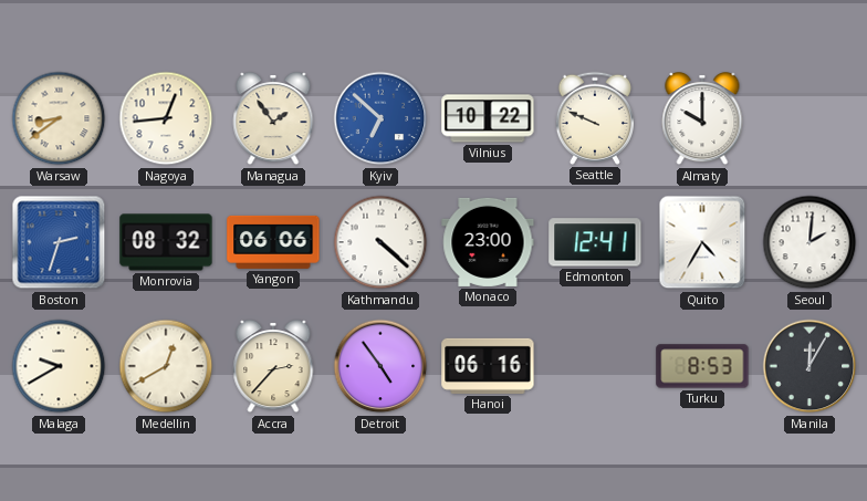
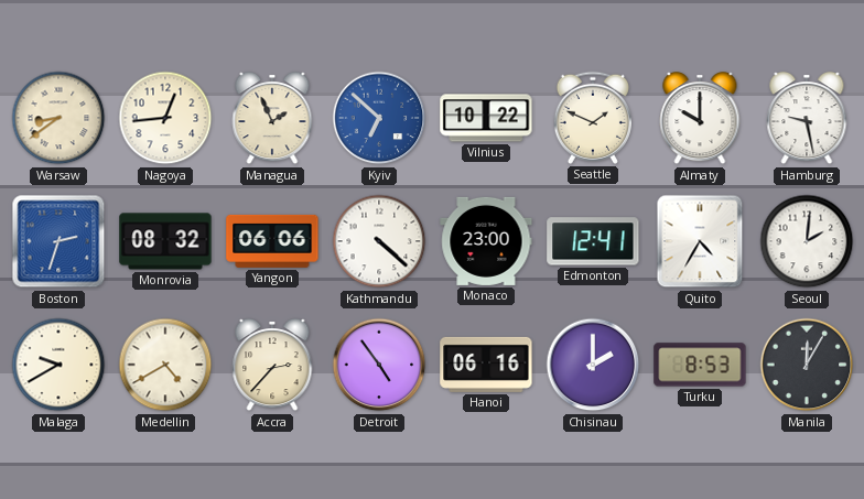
Managua: 1:54 -> 1:56
Seattle: 9:49 -> 1:49
Hamburg: none -> 9:28
Medellin: 12:40 -> 4:40
Chisinau: none -> 2:00
